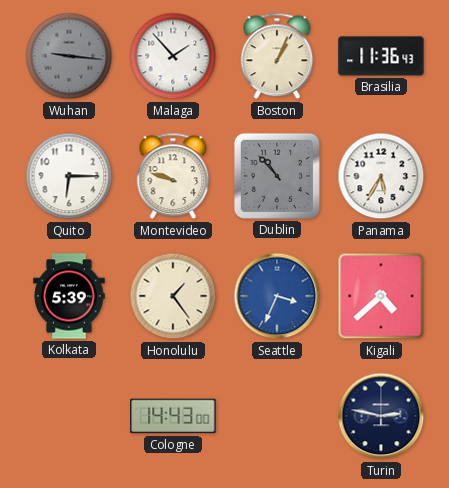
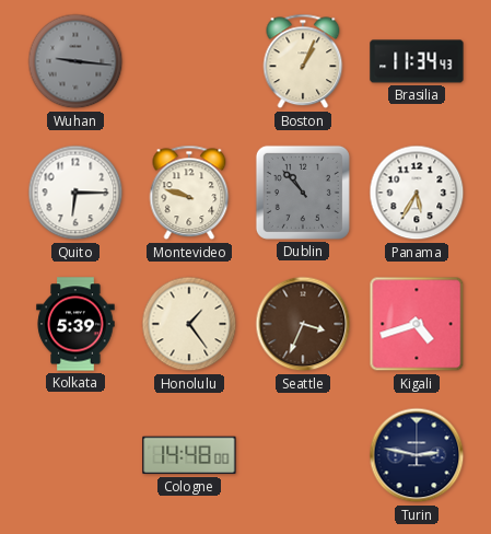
Malaga: 1:53 -> none
Brasilia: 11:36 -> 11:34
Seattle dial: blue -> brown
Kigali: 4:38 -> 4:42
Cologne: 14:43 -> 14:48
